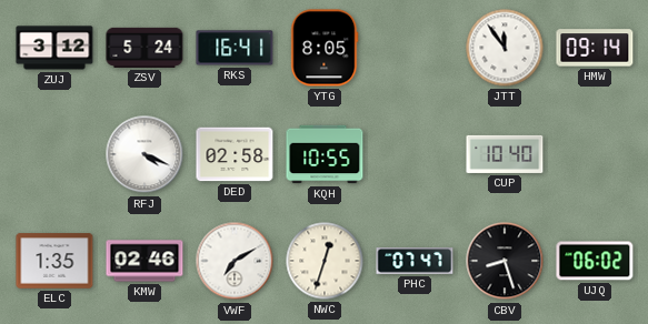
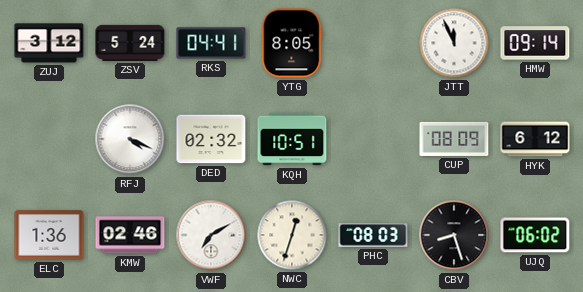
RKS: 16:41 -> 04:41
JTT: 11:54 -> 11:56
DED: 02:58 -> 02:32
KQH: 10:55 -> 10:51
CUP: 10:40 -> 08:09
HYK: none -> 6:12
ELC: 1:35 -> 1:36
PHC: 07:47 -> 08:03
